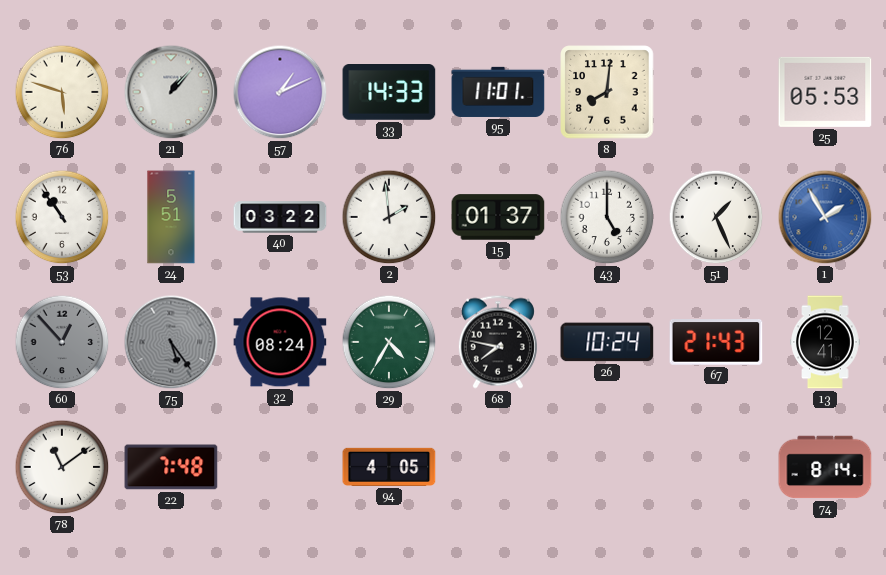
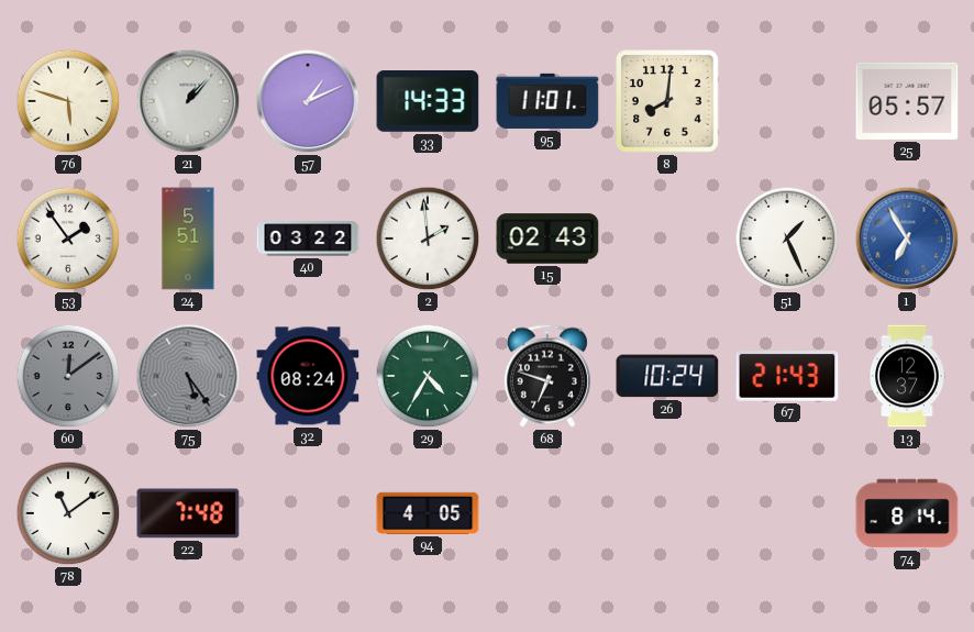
25: 05:53 -> 05:57
53: 10:54 -> 1:54
15: 01:37 -> 02:43
43: 5:00 -> none
1: 1:55 -> 6:55
60: 12:53 -> 12:09
68: 7:47 -> 6:48
13: 12:41 -> 12:37
